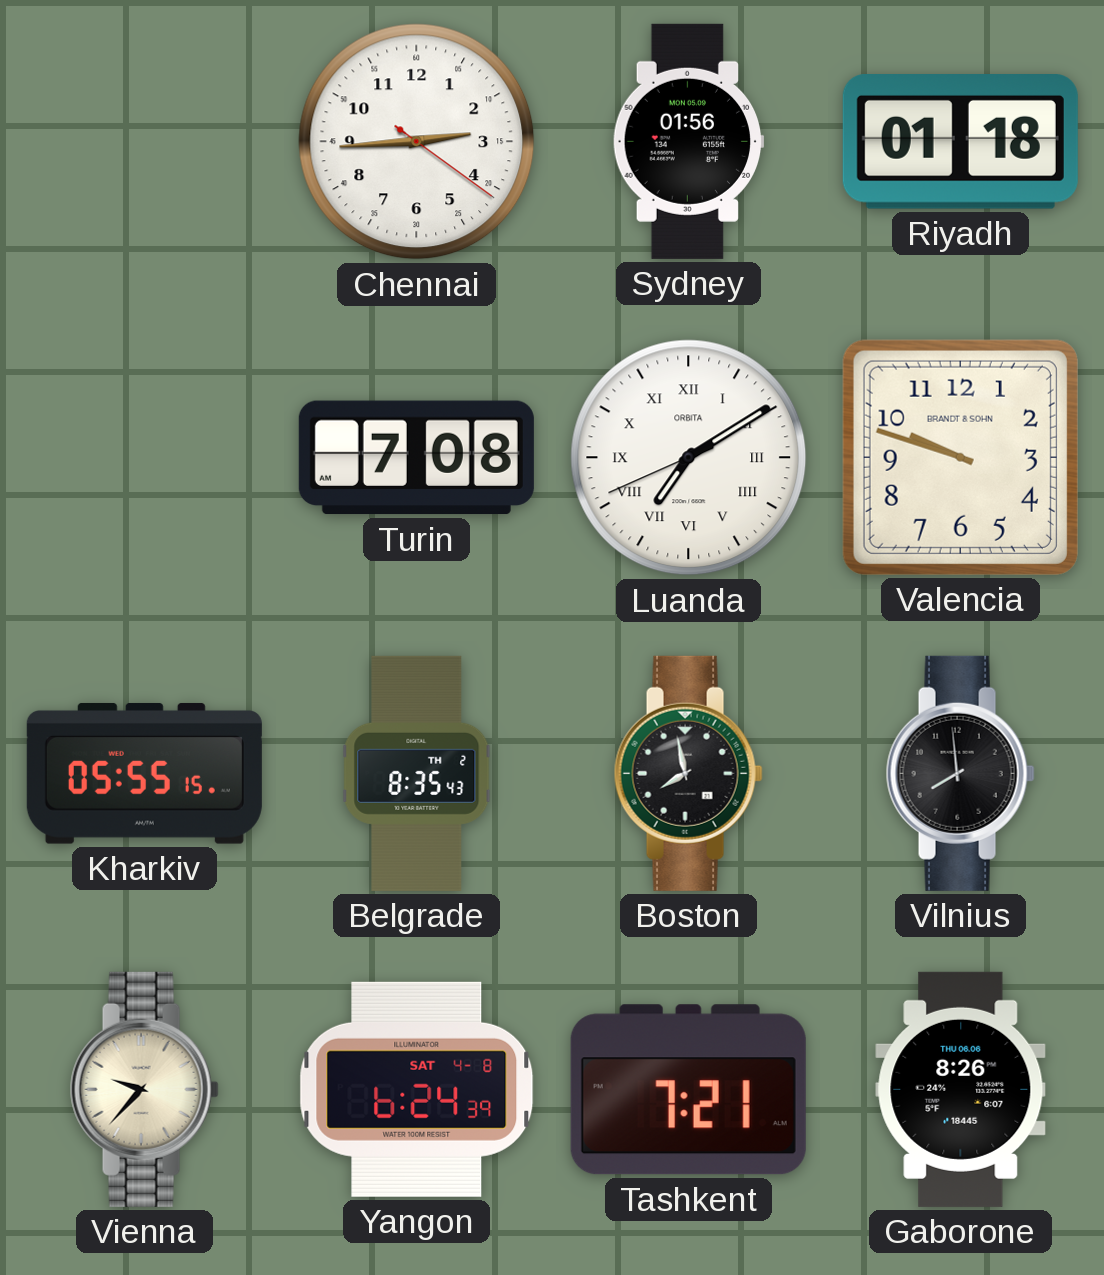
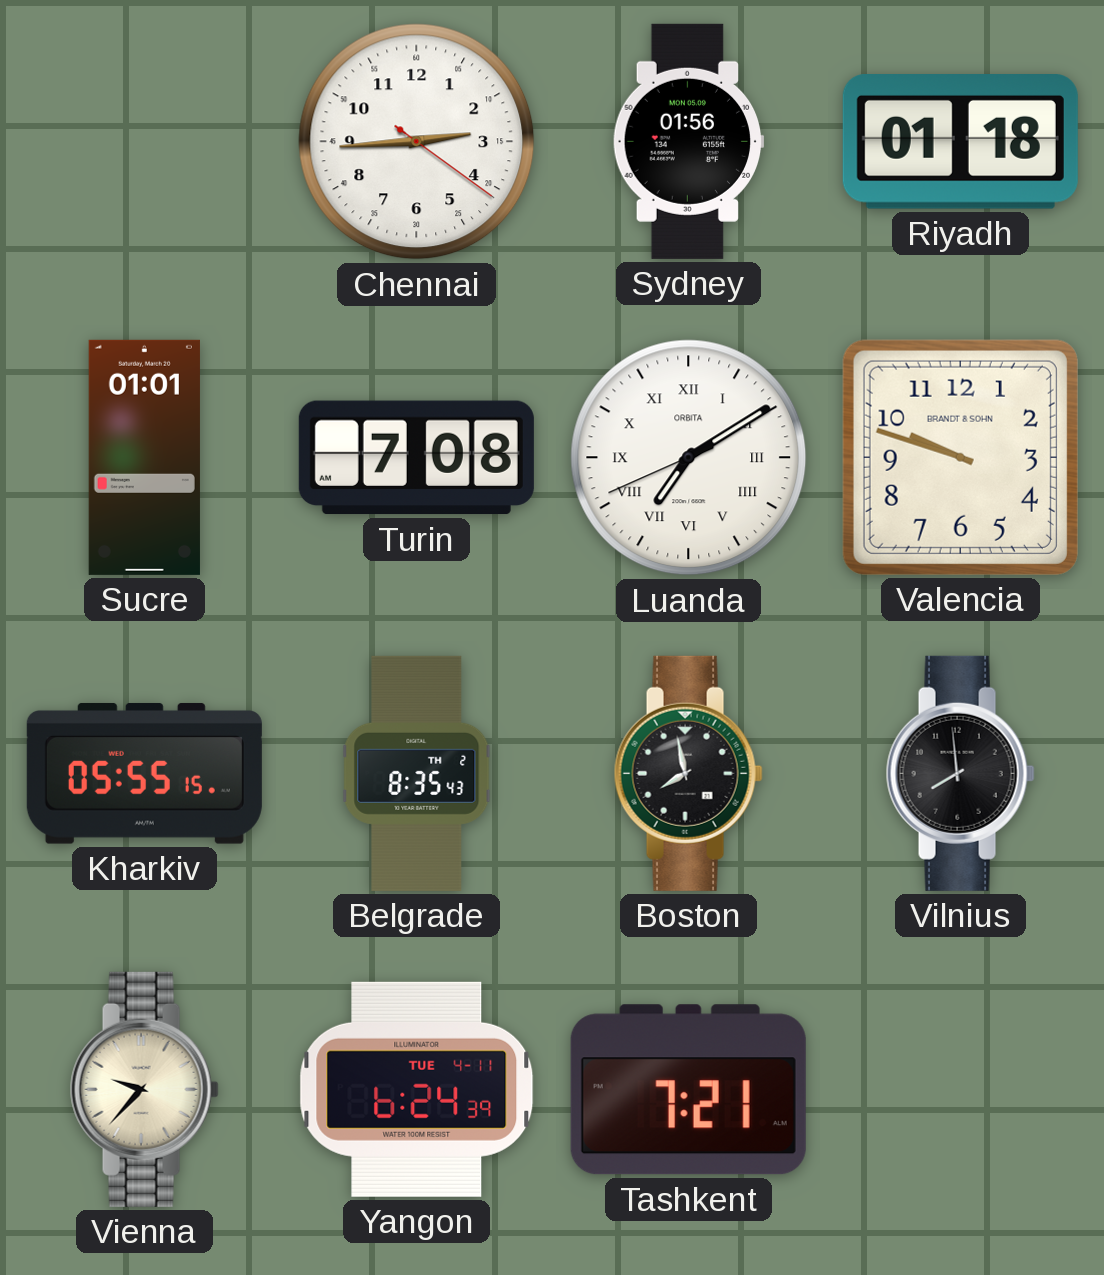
Sucre: none -> 01:01
Yangon date: SAT 4-8 -> TUE 4-11
Gaborone: 8:26 -> none
